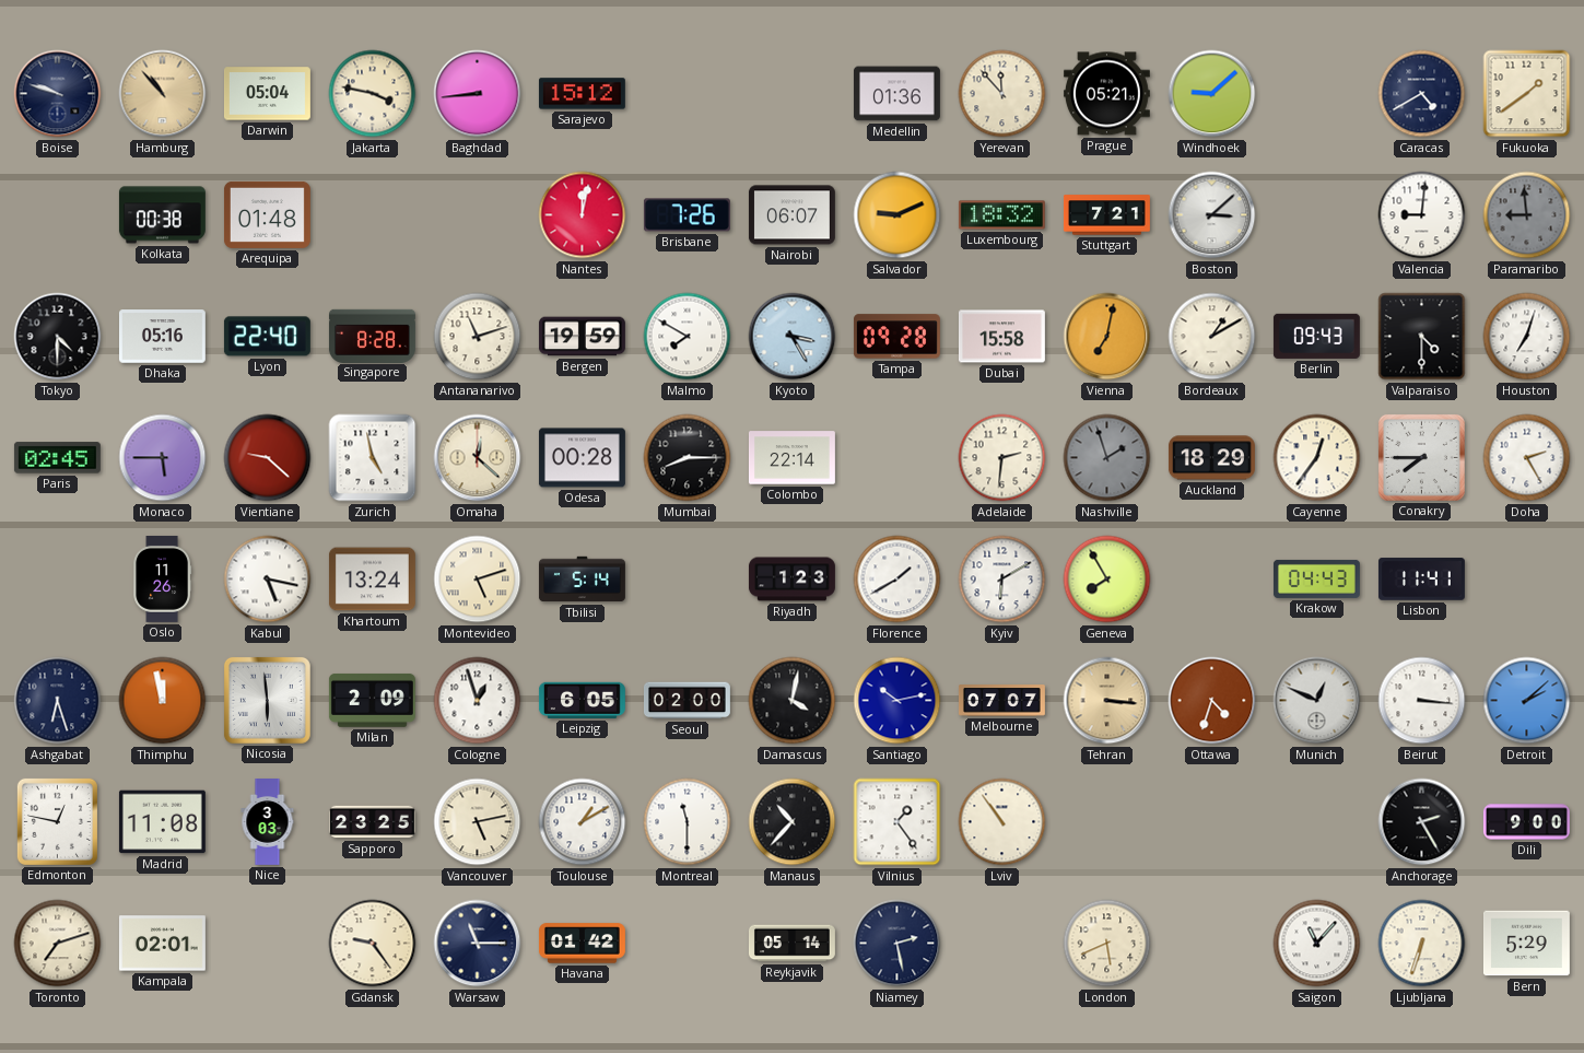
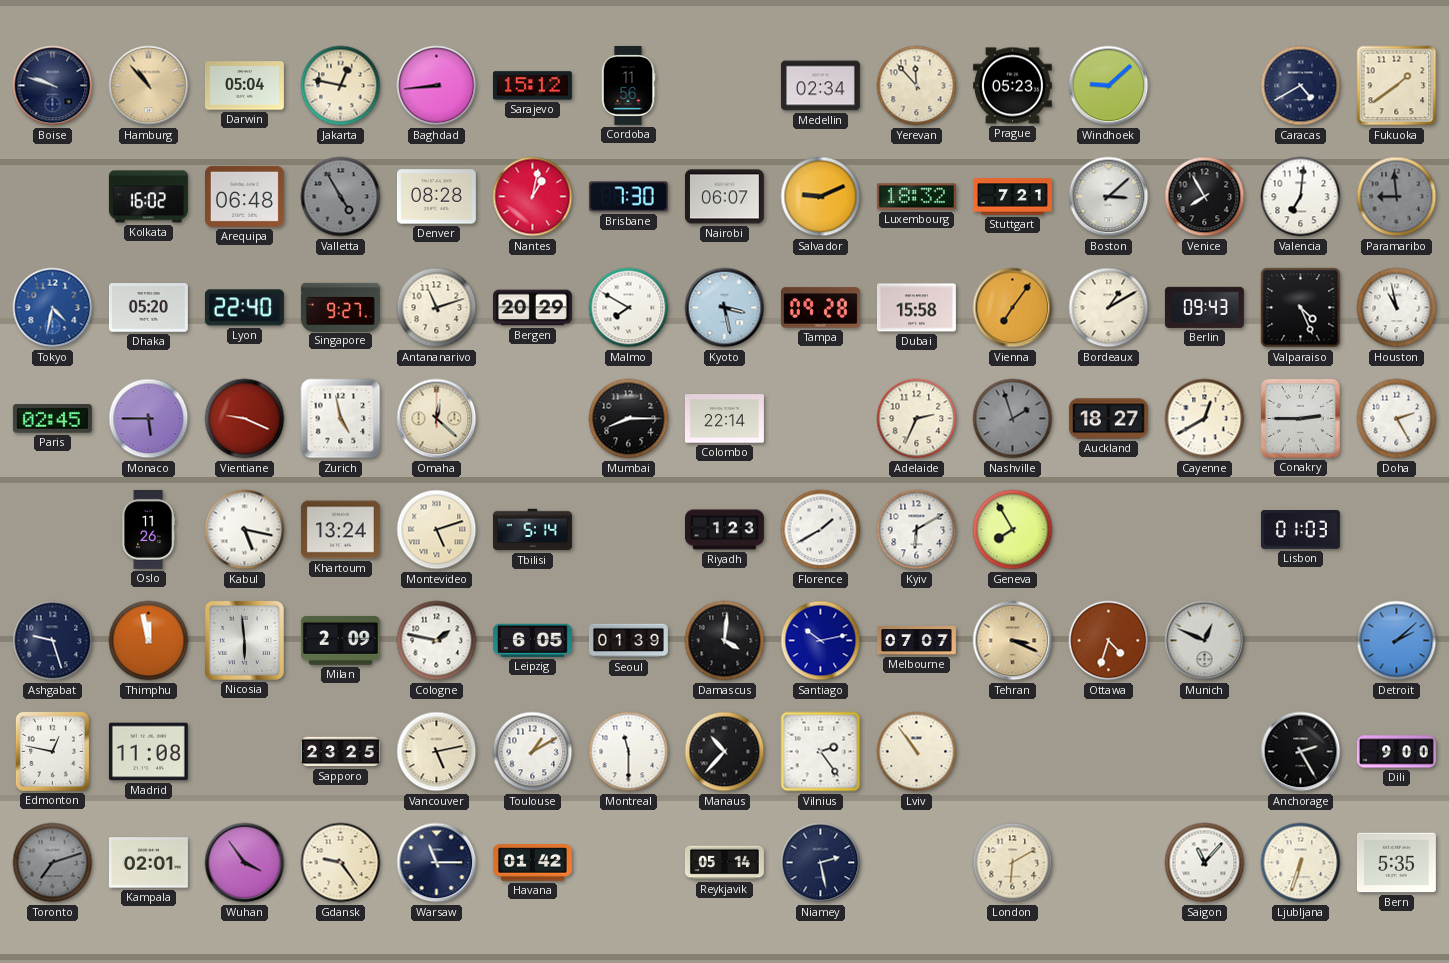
Jakarta: 3:47 -> 12:47
Cordoba: none -> 11:56
Medellin: 01:36 -> 02:34
Prague: 05:21 -> 05:23
Kolkata: 00:38 -> 16:02
Arequipa: 01:48 -> 06:48
Valletta: none -> 4:55
Denver: none -> 08:28
Nantes: 12:02 -> 1:02
Brisbane: 7:26 -> 7:30
Venice: none -> 7:55
Valencia: 9:01 -> 7:01
Tokyo: 4:30 -> 4:32
Tokyo dial: black -> blue
Dhaka: 05:16 -> 05:20
Singapore: 8:28 -> 9:27
Bergen: 19:59 -> 20:29
Kyoto: 3:25 -> 3:28
Vienna: 7:02 -> 7:06
Valparaiso: 4:30 -> 4:26
Houston: 7:03 -> 10:58
Vientiane: 9:22 -> 9:19
Odesa: 00:28 -> none
Adelaide: 2:31 -> 2:34
Auckland: 18:29 -> 18:27
Cayenne: 12:36 -> 12:40
Conakry: 7:45 -> 2:45
Krakow: 04:43 -> none
Lisbon: 11:41 -> 01:03
Ashgabat: 6:27 -> 9:27
Cologne: 12:57 -> 1:47
Seoul: 02:00 -> 01:39
Damascus: 4:02 -> 4:01
Tehran: 3:16 -> 3:19
Beirut: 3:16 -> none
Nice: 3:03 -> none
Vilnius: 1:24 -> 2:24
Toronto dial: cream -> grey
Wuhan: none -> 3:54
London: 5:41 -> 6:10
Bern: 5:29 -> 5:35
